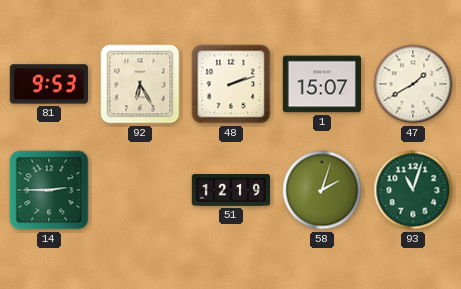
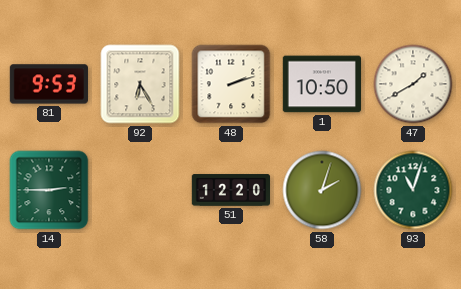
1: 15:07 -> 10:50
51: 12:19 -> 12:20
